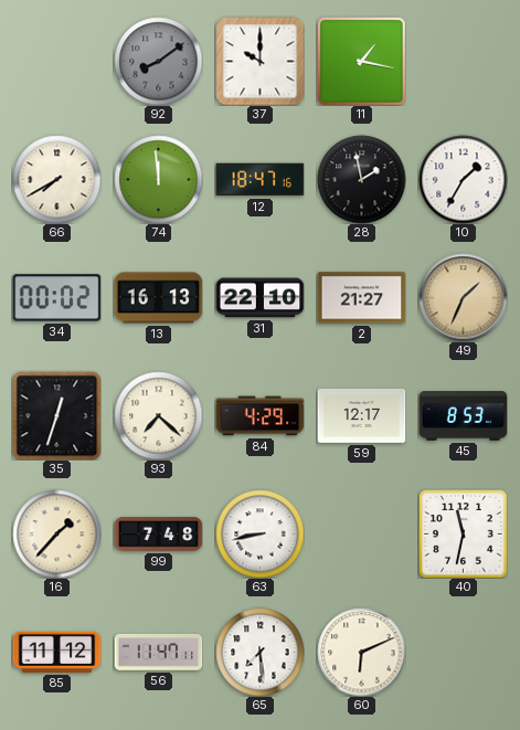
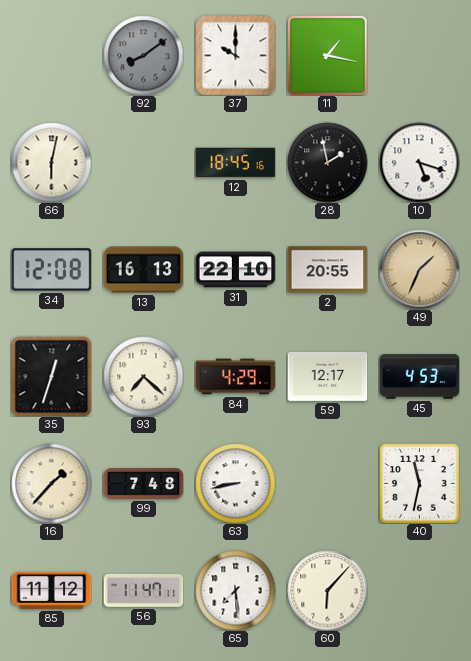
66: 7:40 -> 6:02
74: 11:59 -> none
12: 18:47 -> 18:45
10: 1:35 -> 5:18
34: 00:02 -> 12:08
2: 21:27 -> 20:55
45: 8:53 -> 4:53
60: 6:11 -> 6:07
